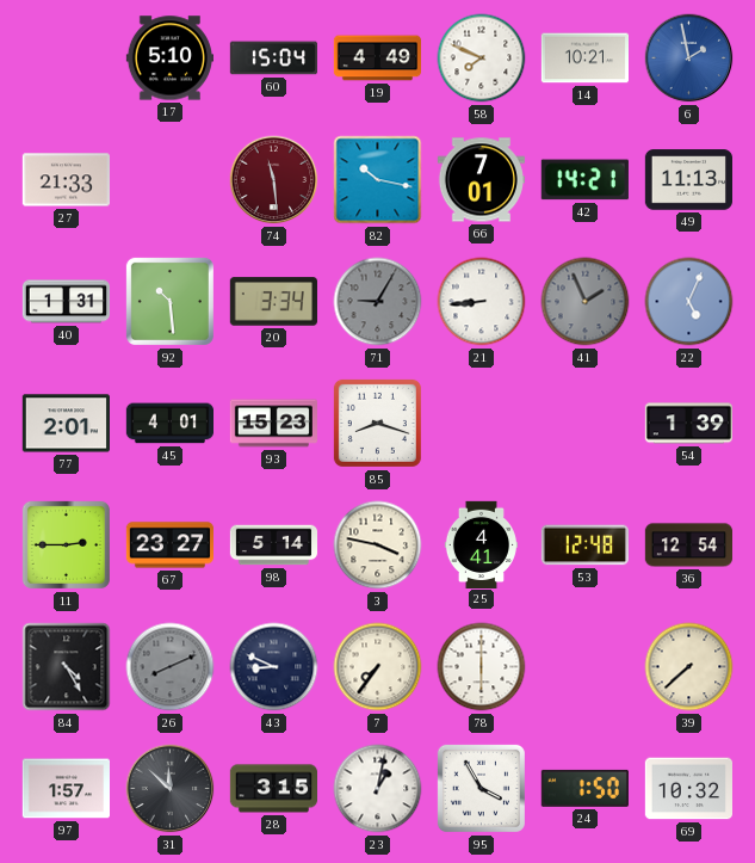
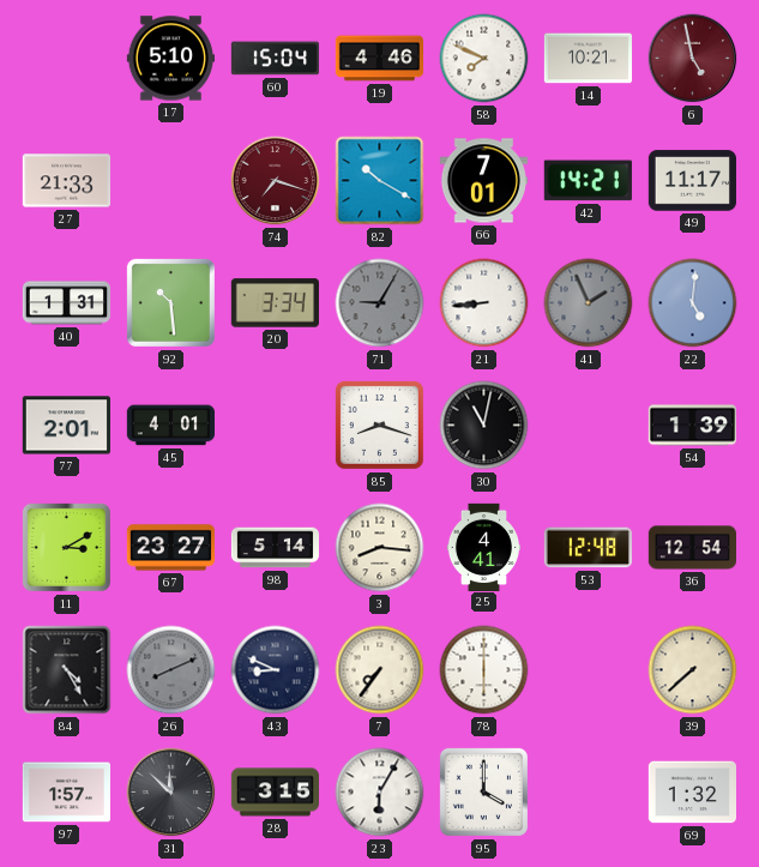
19: 4:49 -> 4:46
6: 1:58 -> 4:58
6 dial: blue -> burgundy
74: 11:29 -> 7:18
82: 10:17 -> 10:20
49: 11:13 -> 11:17
22: 5:04 -> 5:01
93: 15:23 -> none
30: none -> 11:02
11: 2:45 -> 3:10
3: 3:47 -> 8:16
23: 1:02 -> 6:05
95: 3:55 -> 4:00
24: 1:50 -> none
69: 10:32 -> 1:32
